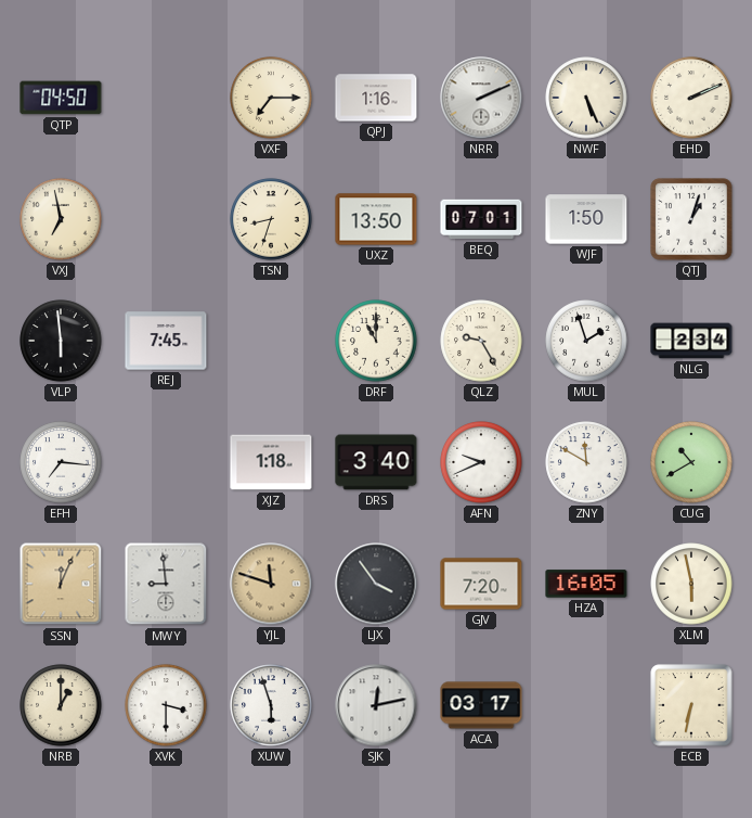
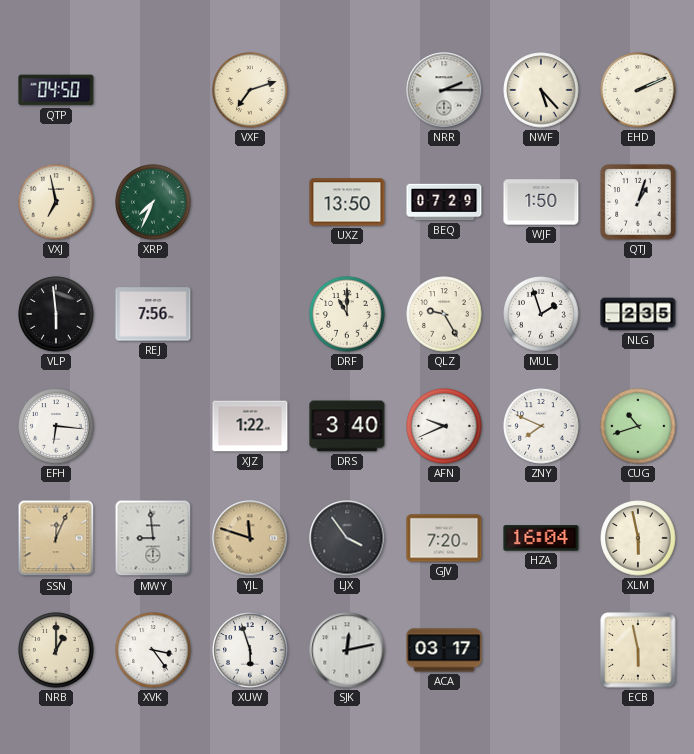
VXF: 7:15 -> 7:12
QPJ: 1:16 -> none
NRR: 2:11 -> 2:15
NWF: 5:26 -> 5:23
XRP: none -> 7:34
TSN: 8:33 -> none
BEQ: 07:01 -> 07:29
REJ: 7:45 -> 7:56
NLG: 2:34 -> 2:35
EFH: 7:16 -> 6:16
XJZ: 1:18 -> 1:22
ZNY: 11:50 -> 7:49
CUG: 10:40 -> 10:42
HZA: 16:05 -> 16:04
XVK: 3:30 -> 3:24
ECB: 6:32 -> 5:58
